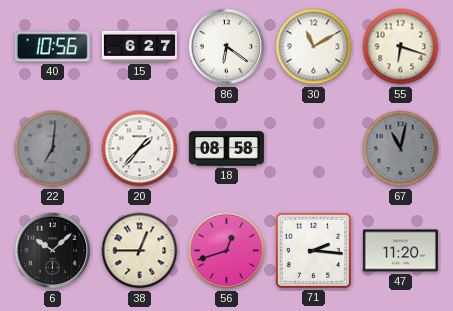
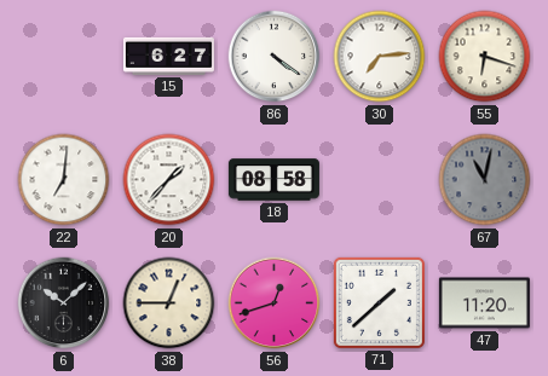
40: 10:56 -> none
86: 6:21 -> 4:21
30: 11:10 -> 7:14
22 dial: grey -> white
71: 2:16 -> 1:38
